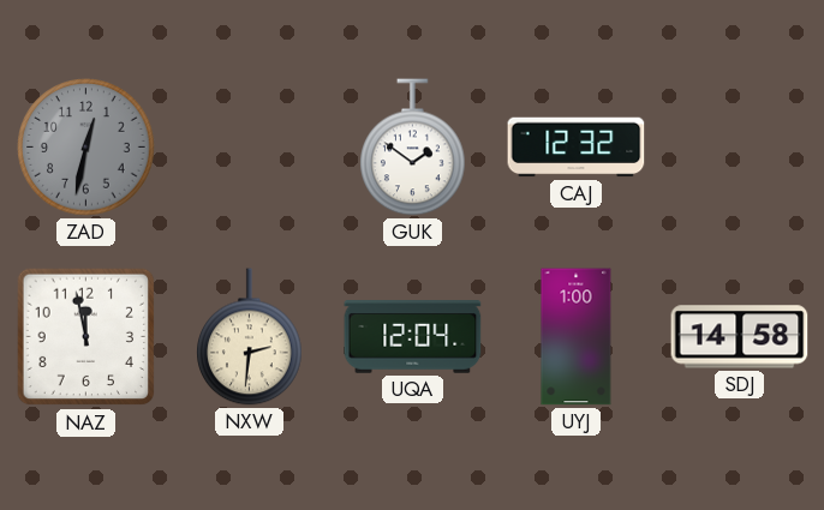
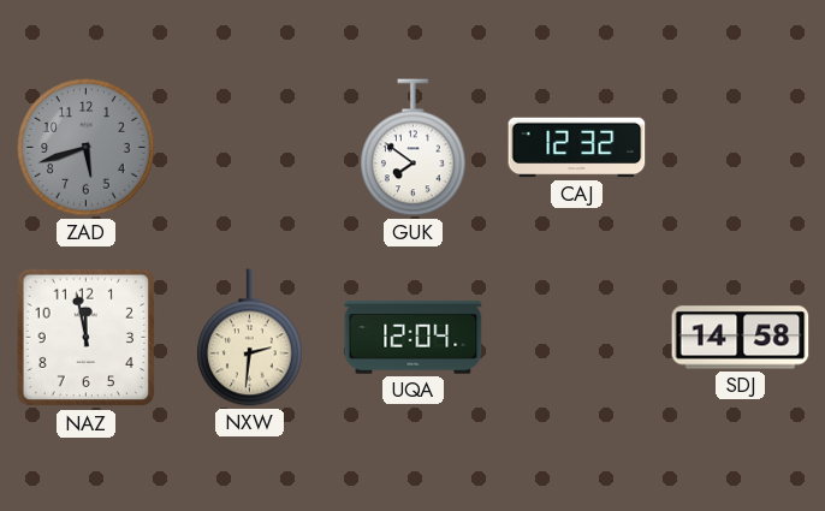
ZAD: 12:32 -> 5:42
GUK: 1:51 -> 7:51
UYJ: 1:00 -> none
